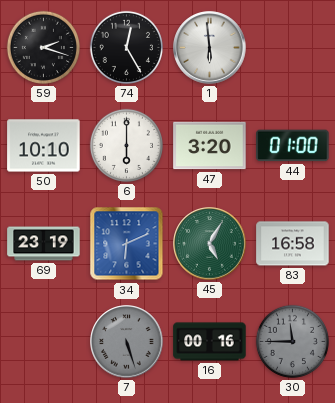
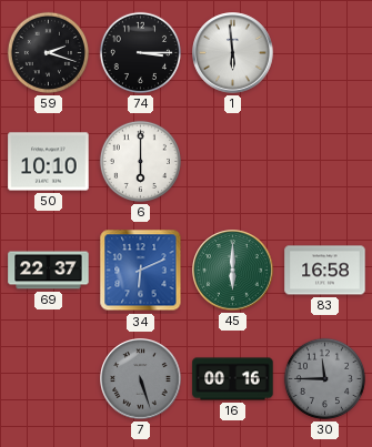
74: 12:25 -> 3:15
47: 3:20 -> none
44: 01:00 -> none
69: 23:19 -> 22:37
45: 5:05 -> 6:00
